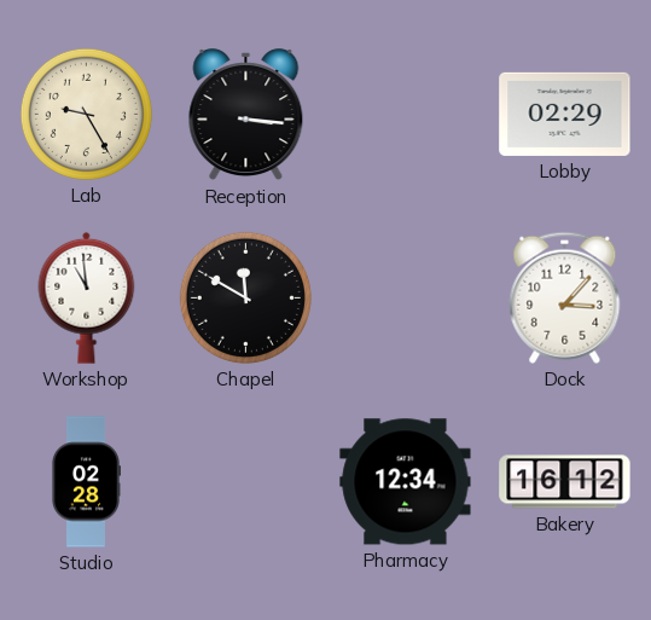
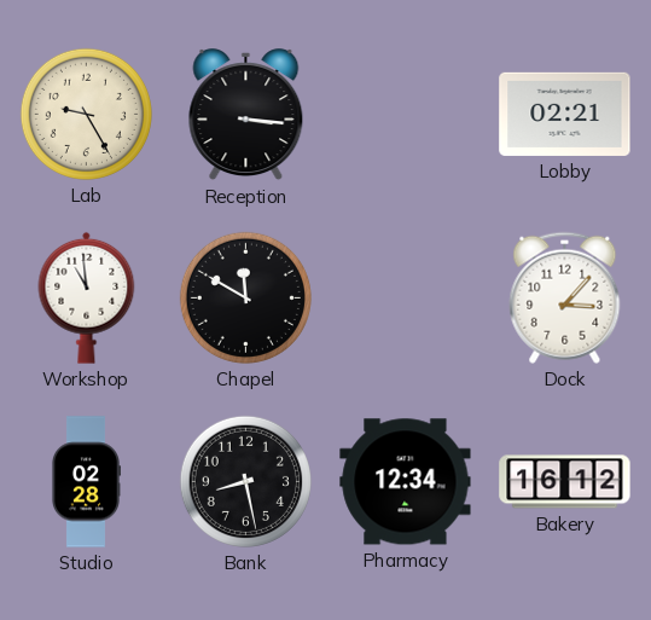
Lobby: 02:29 -> 02:21
Bank: none -> 8:28
